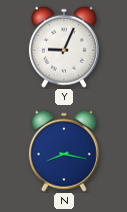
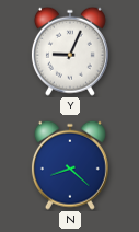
N: 8:17 -> 8:22
